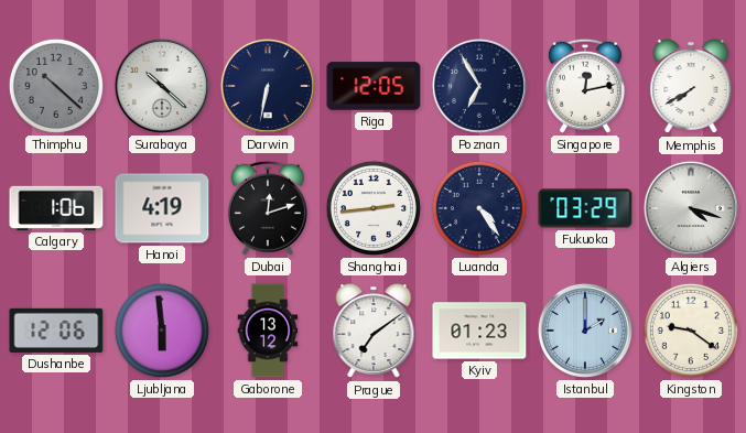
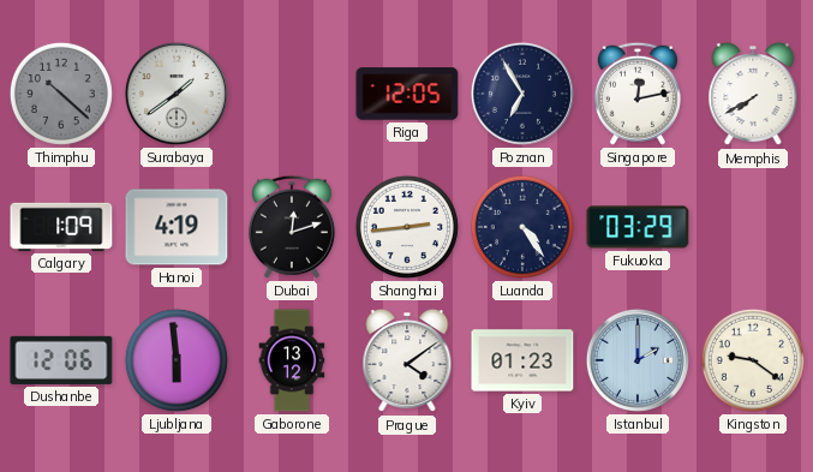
Surabaya: 10:22 -> 1:39
Darwin: 6:32 -> none
Calgary: 1:06 -> 1:09
Algiers: 4:18 -> none
Prague: 7:09 -> 4:09
